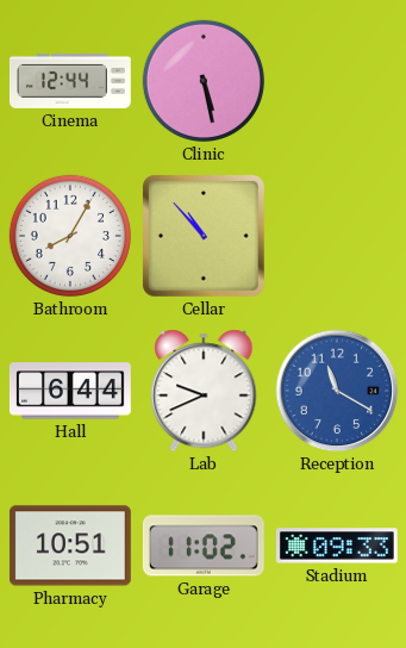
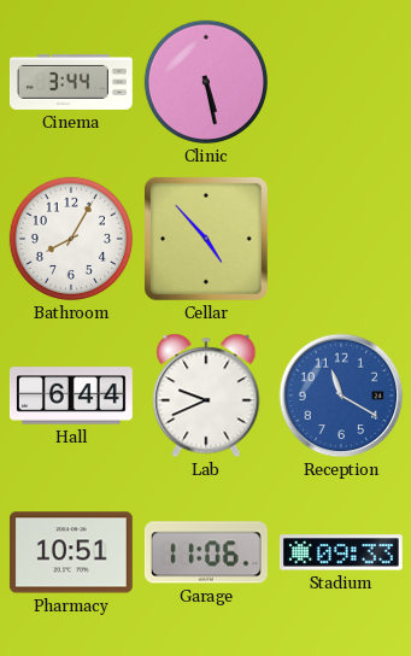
Cinema: 12:44 -> 3:44
Cellar: 10:53 -> 4:53
Garage: 11:02 -> 11:06
